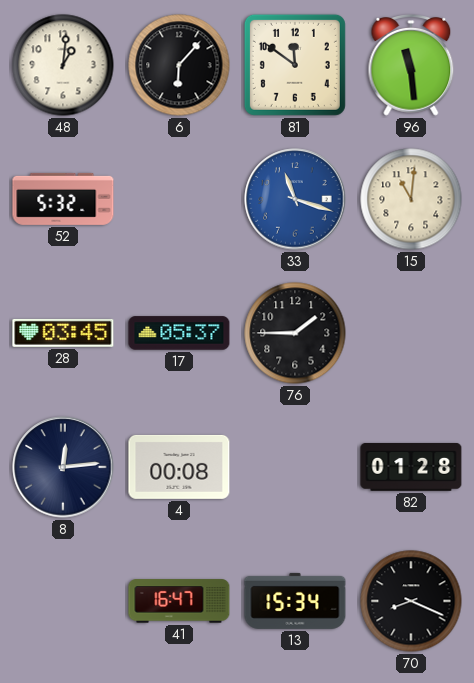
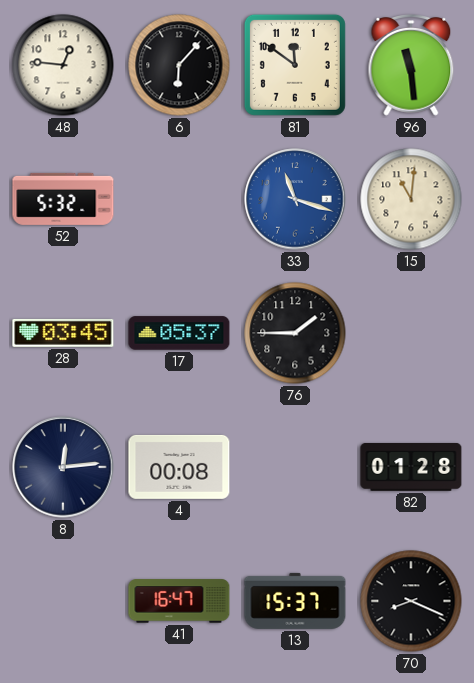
48: 1:01 -> 12:46
13: 15:34 -> 15:37
